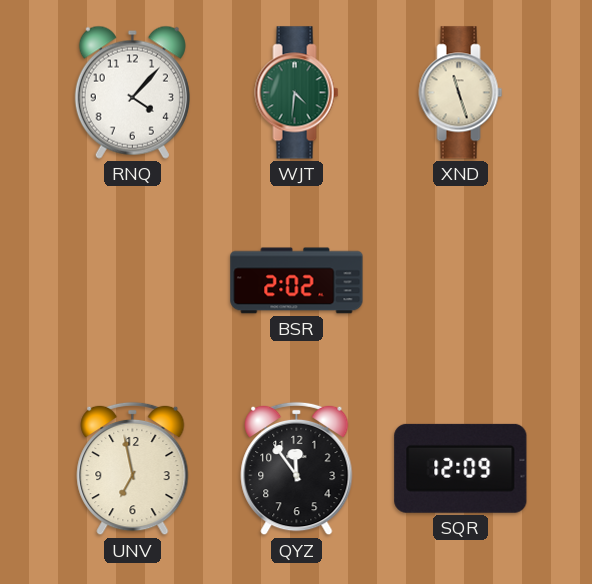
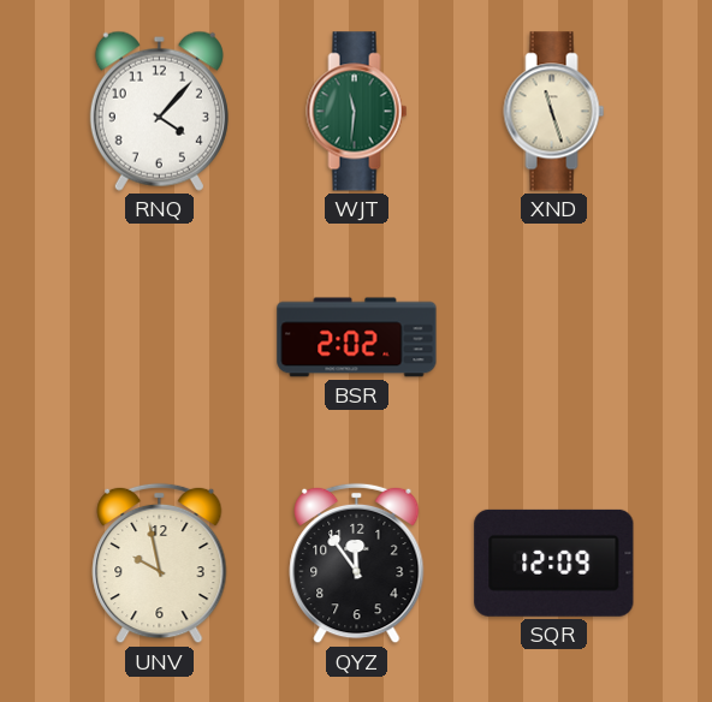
WJT: 4:31 -> 11:31
UNV: 6:58 -> 9:58
